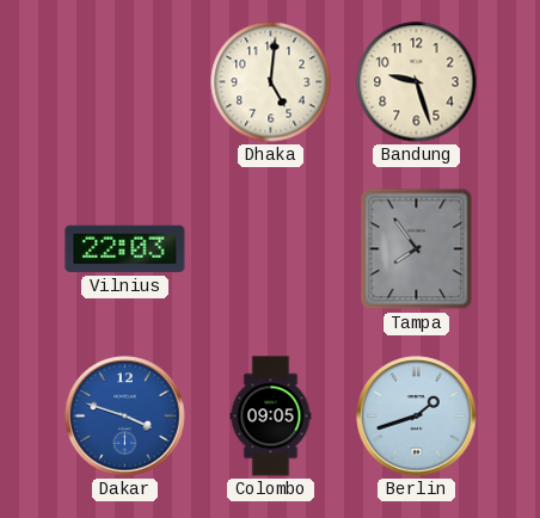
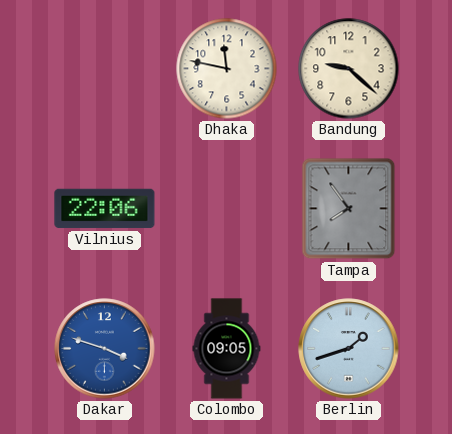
Dhaka: 5:01 -> 11:47
Bandung: 9:27 -> 9:22
Vilnius: 22:03 -> 22:06
